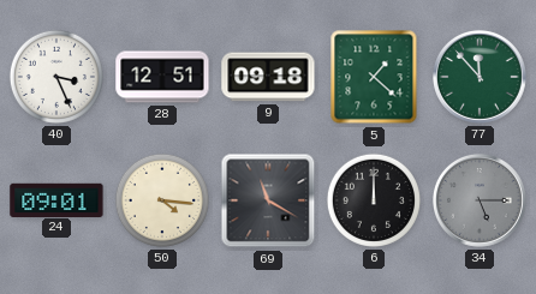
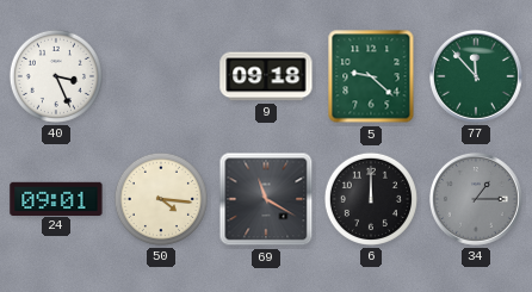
28: 12:51 -> none
5: 1:22 -> 9:22
34: 5:15 -> 1:15
